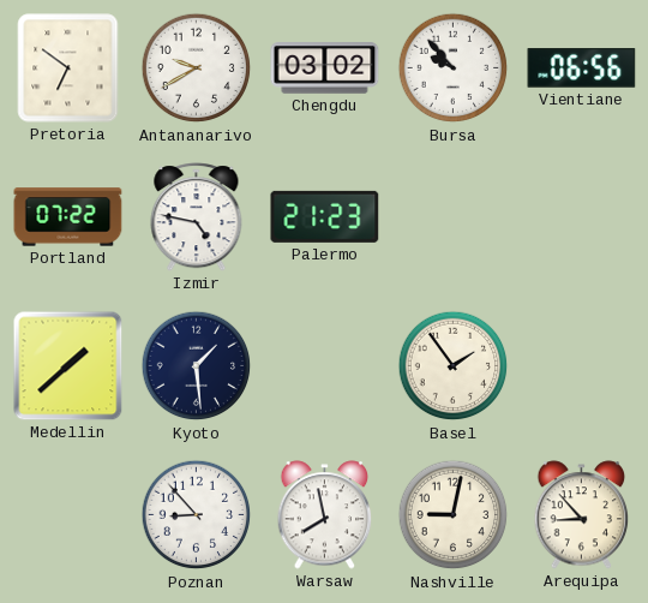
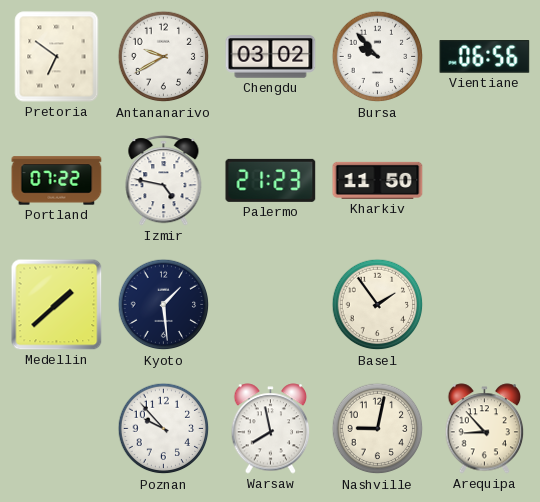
Kharkiv: none -> 11:50
Poznan: 8:53 -> 9:53
